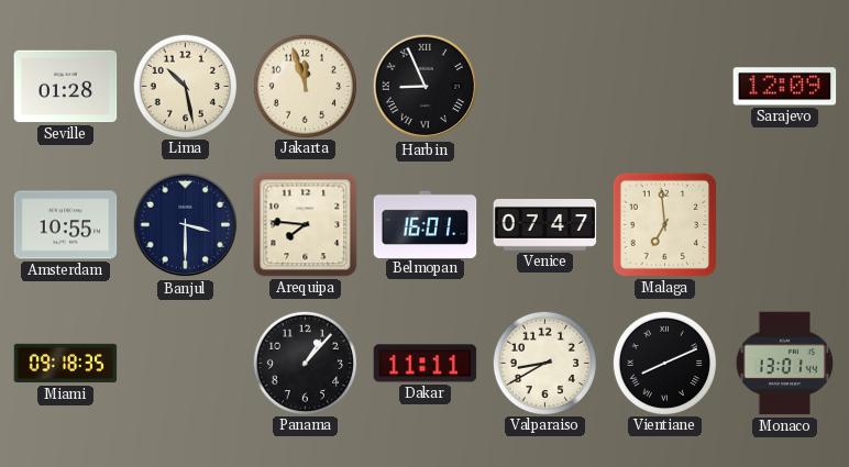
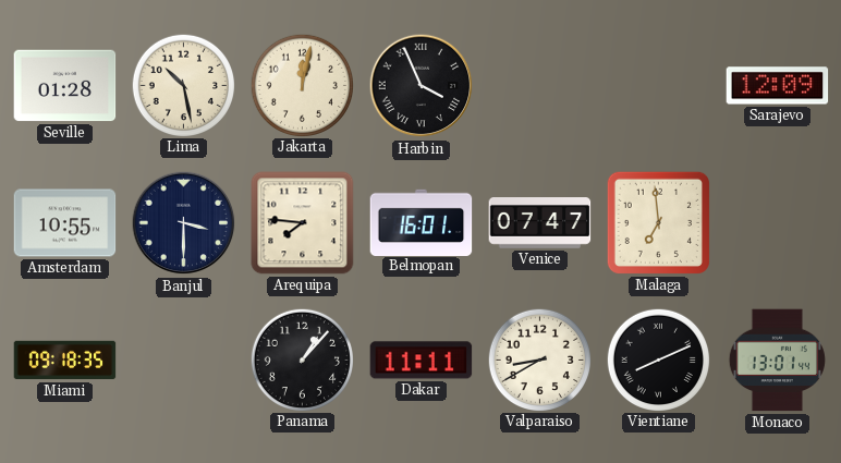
Jakarta: 11:57 -> 12:02
Harbin: 8:56 -> 3:56
